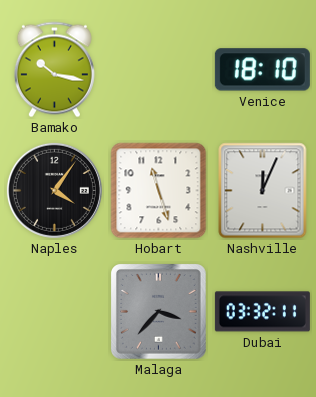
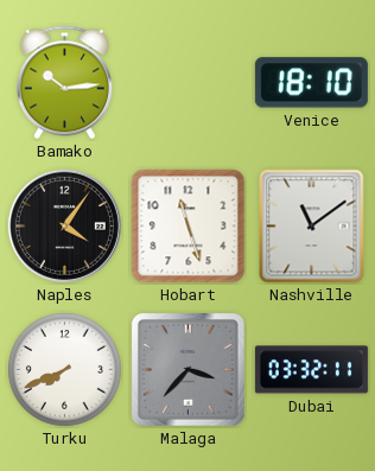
Bamako: 10:17 -> 10:14
Nashville: 12:04 -> 11:09
Turku: none -> 7:41
